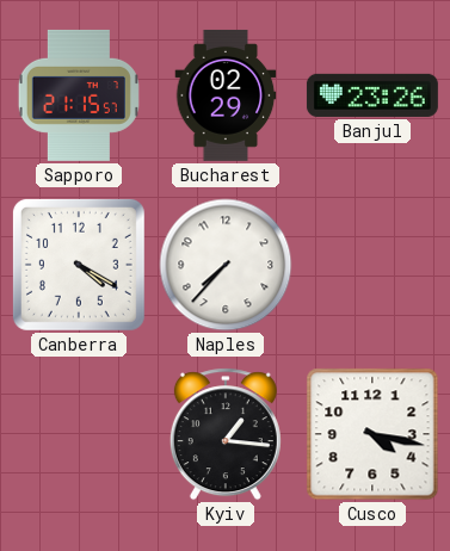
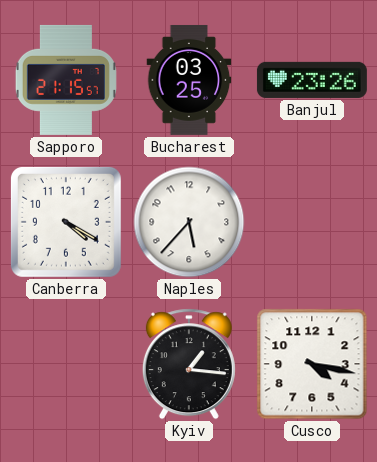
Bucharest: 02:29 -> 03:25
Naples: 7:37 -> 5:37
